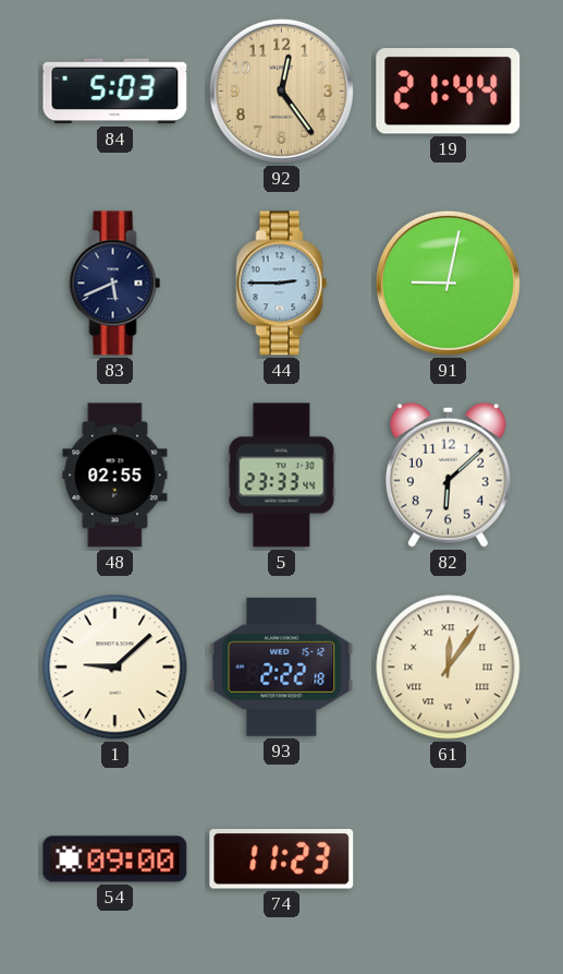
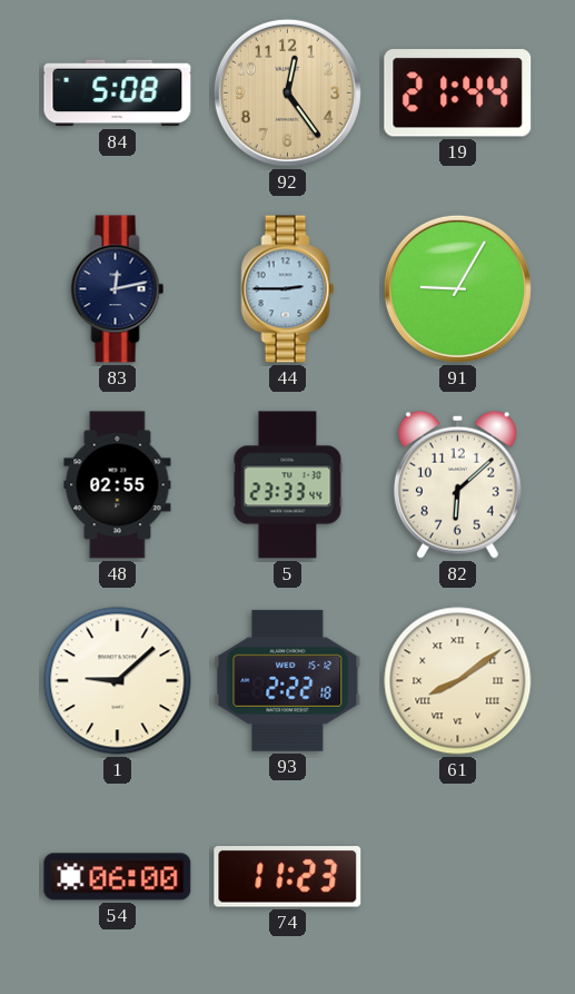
84: 5:03 -> 5:08
83: 5:41 -> 12:13
91: 9:02 -> 9:05
61: 12:06 -> 8:09
54: 09:00 -> 06:00
